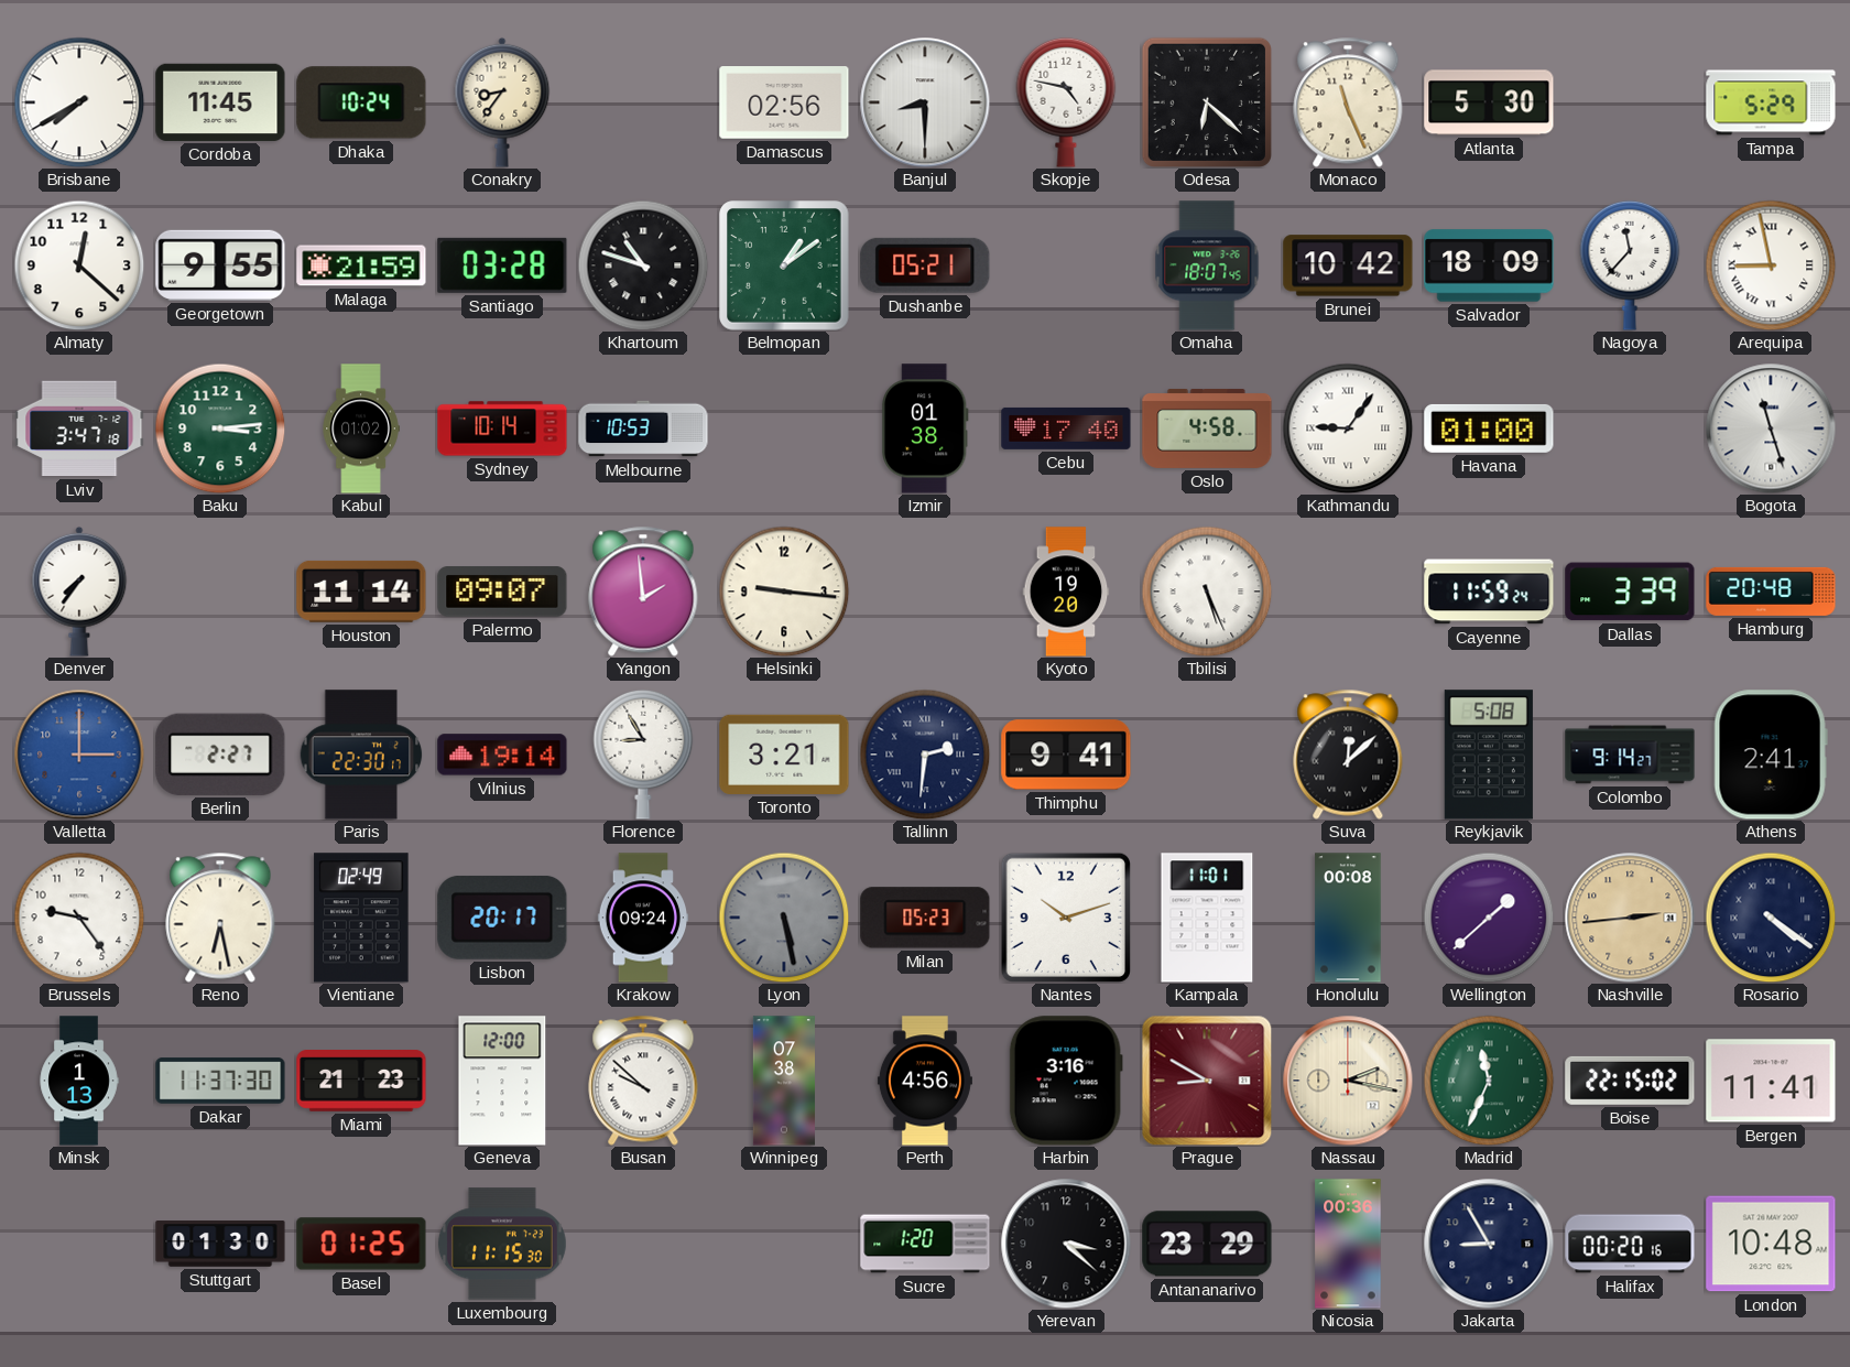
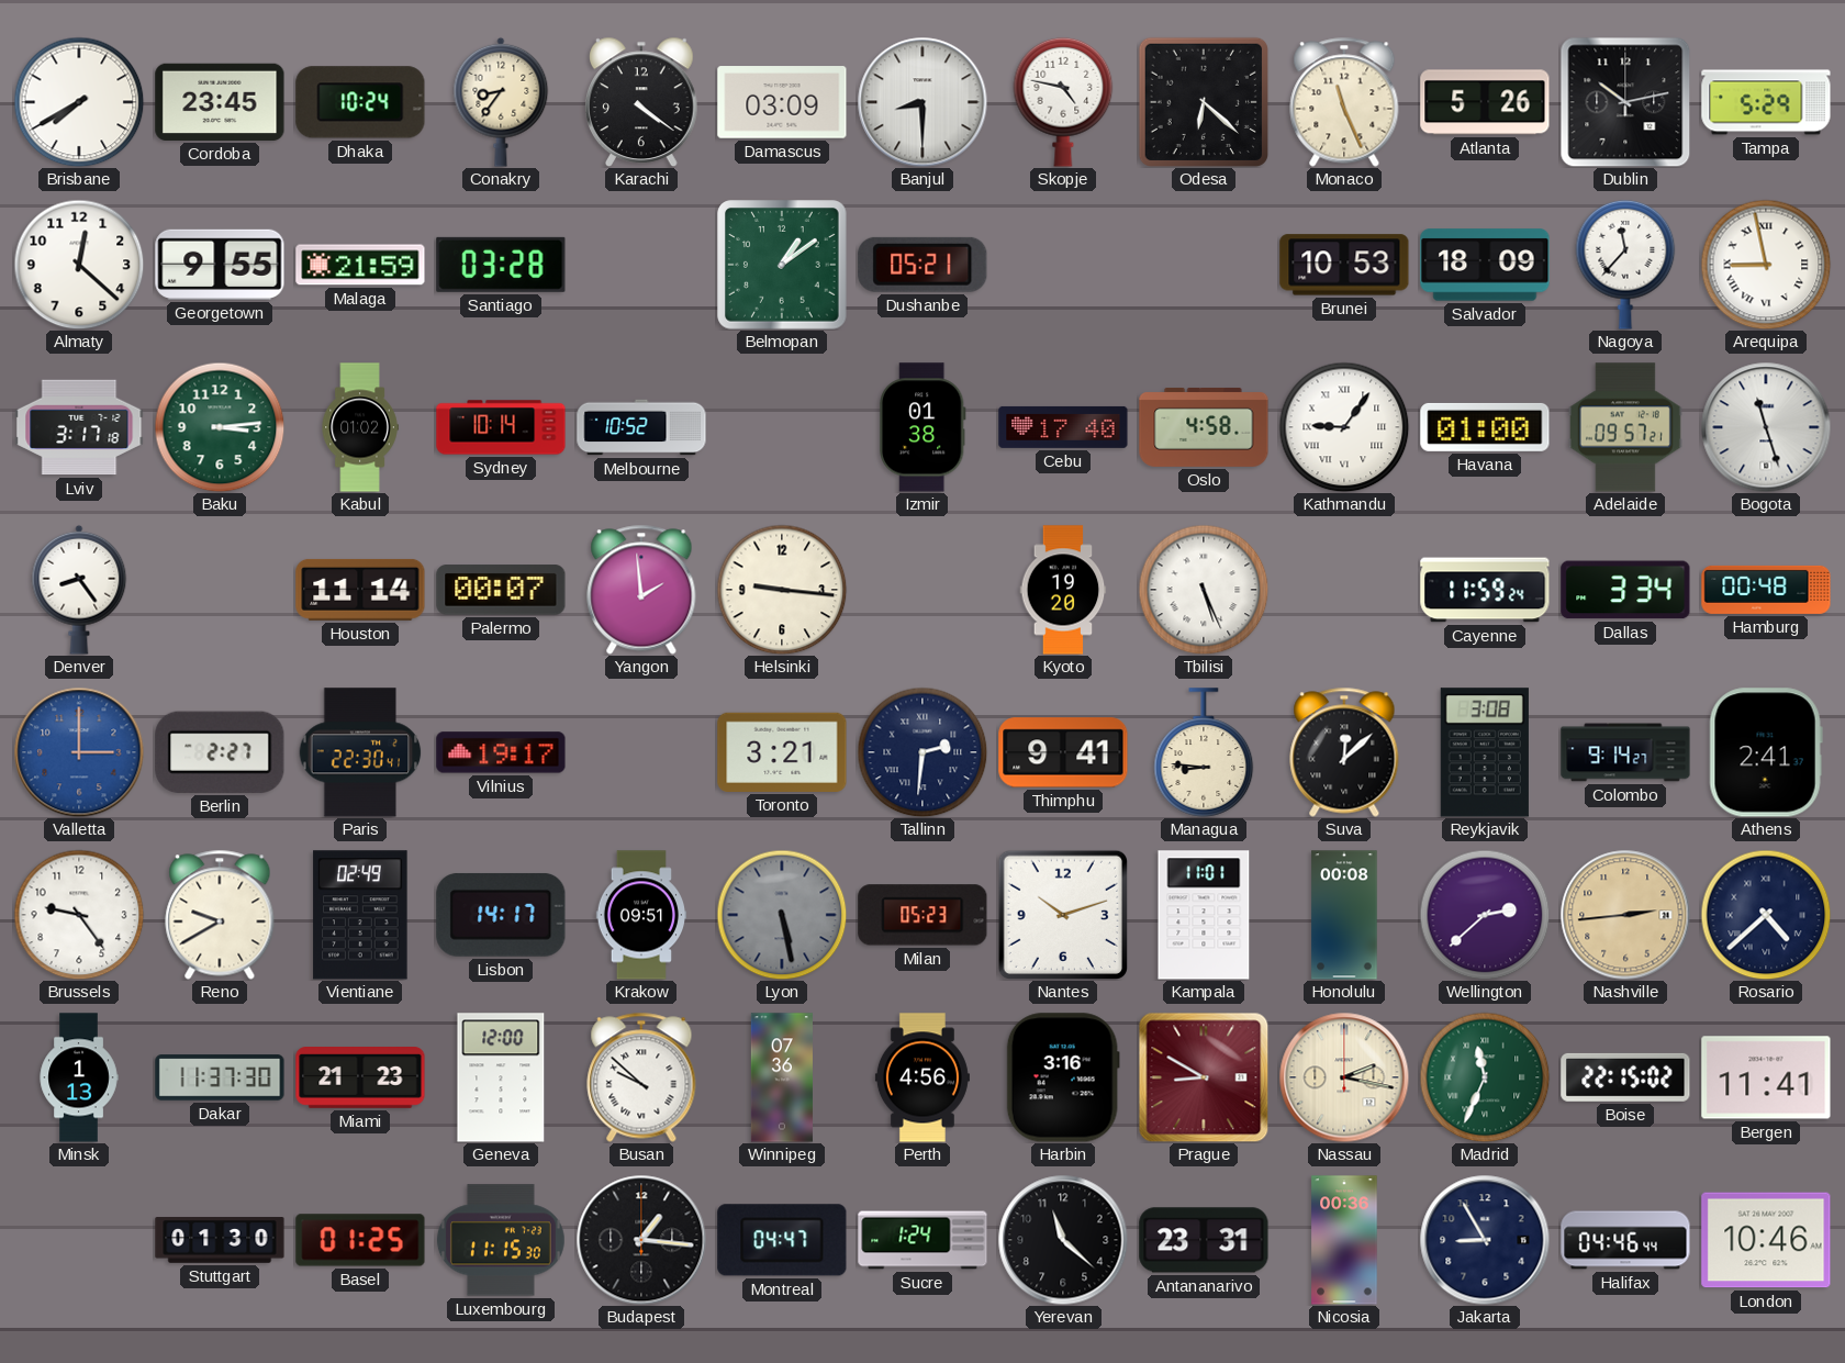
Cordoba: 11:45 -> 23:45
Karachi: none -> 4:21
Damascus: 02:56 -> 03:09
Atlanta: 5:30 -> 5:26
Dublin: none -> 10:13
Khartoum: 10:48 -> none
Omaha: 18:07 -> none
Brunei: 10:42 -> 10:53
Lviv: 3:47 -> 3:17
Melbourne: 10:53 -> 10:52
Adelaide: none -> 09:57
Denver: 7:36 -> 8:24
Palermo: 09:07 -> 00:07
Dallas: 3:39 -> 3:34
Hamburg: 20:48 -> 00:48
Paris: 22:30:17 -> 22:30:41
Vilnius: 19:14 -> 19:17
Florence: 8:55 -> none
Managua: none -> 8:46
Reykjavik: 5:08 -> 3:08
Reno: 6:28 -> 9:40
Lisbon: 20:17 -> 14:17
Krakow: 09:24 -> 09:51
Wellington: 1:38 -> 2:38
Rosario: 4:21 -> 4:38
Winnipeg: 07:38 -> 07:36
Budapest: none -> 1:16
Montreal: none -> 04:47
Sucre: 1:20 -> 1:24
Yerevan: 3:22 -> 11:22
Antananarivo: 23:29 -> 23:31
Halifax: 00:20 -> 04:46
London: 10:48 -> 10:46
